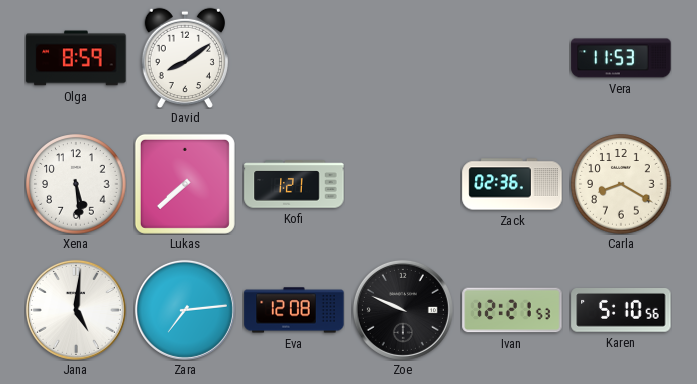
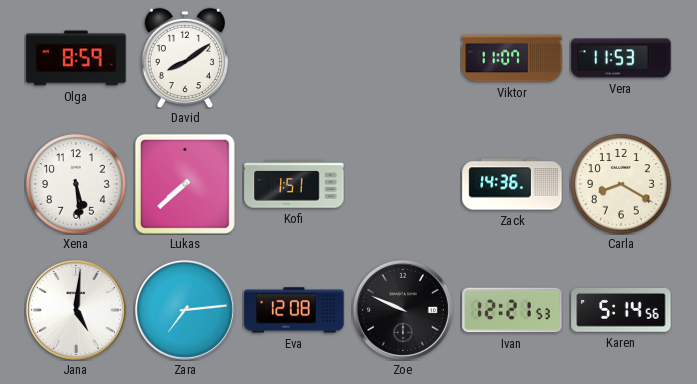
Viktor: none -> 11:07
Kofi: 1:21 -> 1:51
Zack: 02:36 -> 14:36
Karen: 5:10 -> 5:14
